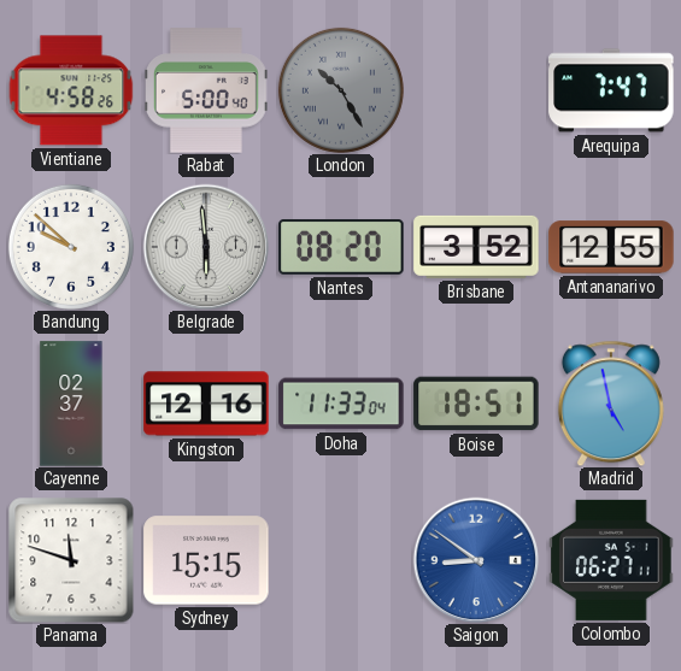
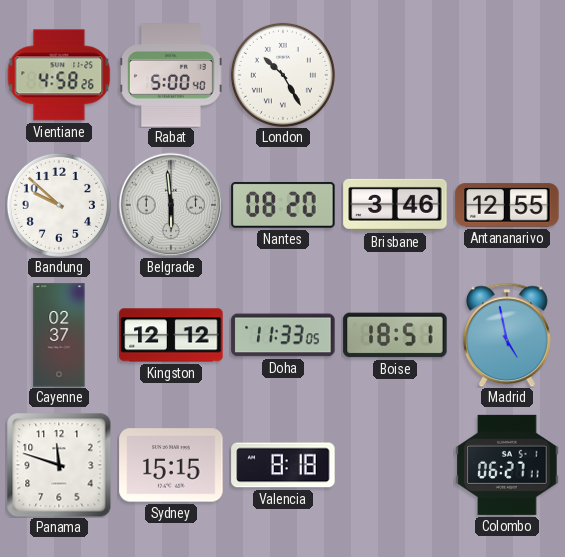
London dial: grey -> white
Arequipa: 7:47 -> none
Brisbane: 3:52 -> 3:46
Kingston: 12:16 -> 12:12
Doha: 11:33:04 -> 11:33:05
Valencia: none -> 8:18
Saigon: 8:51 -> none
